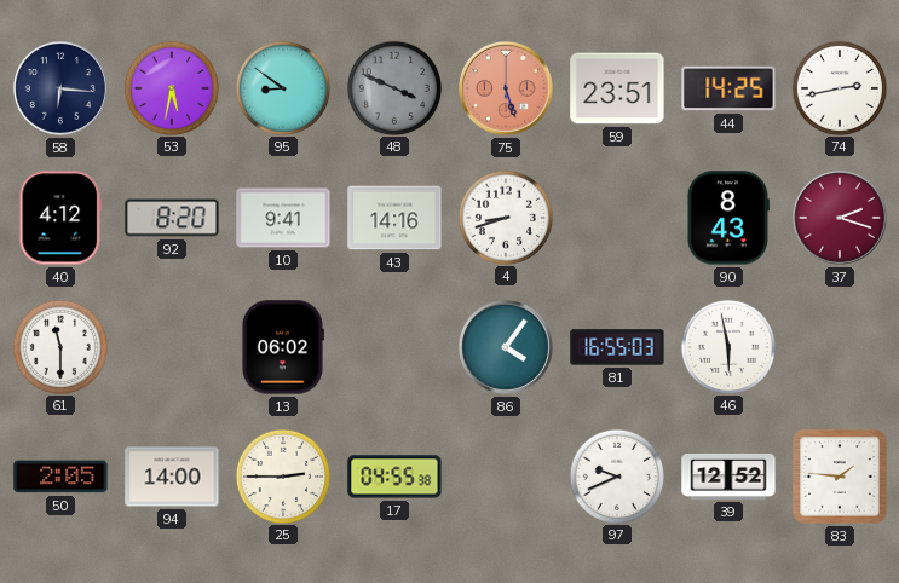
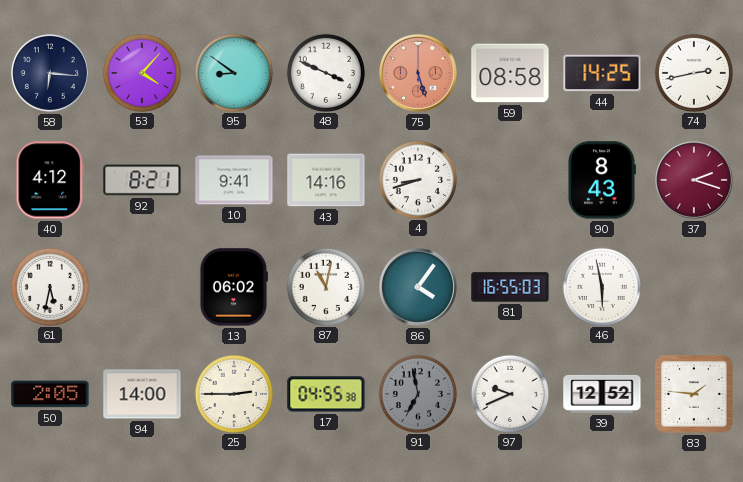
53: 5:32 -> 4:07
48 dial: grey -> white
59: 23:51 -> 08:58
92: 8:20 -> 8:21
61: 11:30 -> 5:32
87: none -> 11:02
91: none -> 6:58
